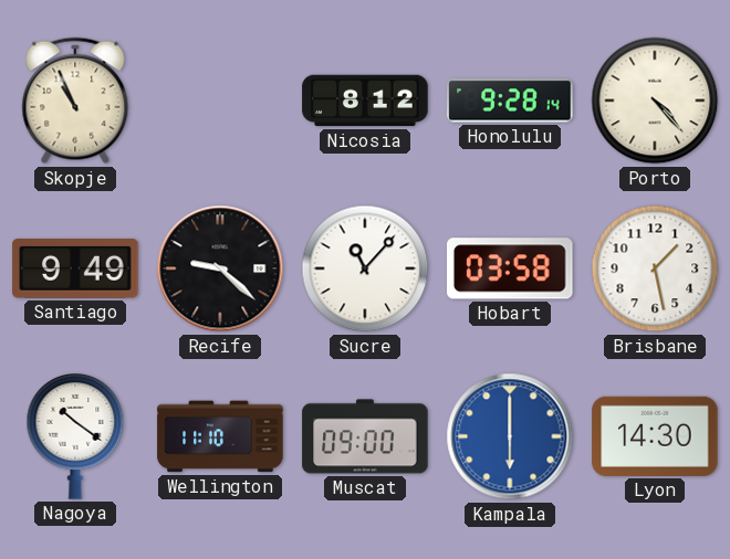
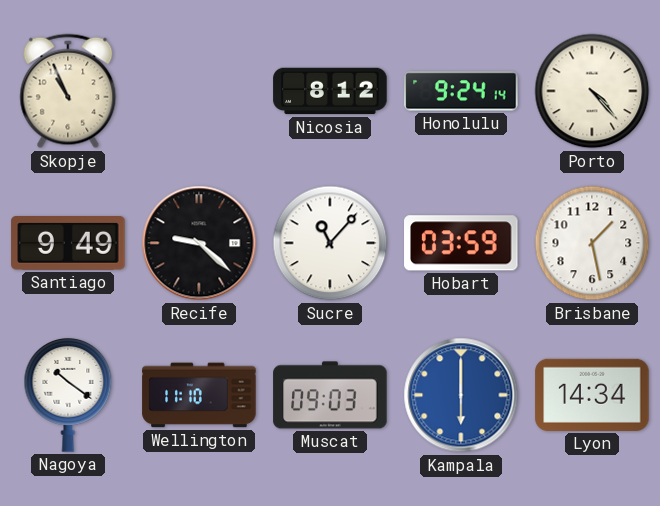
Honolulu: 9:28 -> 9:24
Hobart: 03:58 -> 03:59
Muscat: 09:00 -> 09:03
Lyon: 14:30 -> 14:34
